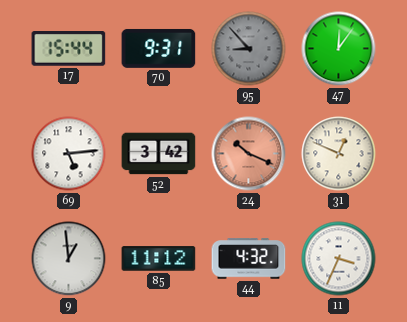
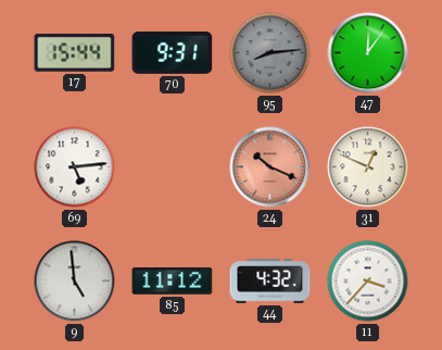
95: 8:53 -> 8:14
52: 3:42 -> none
9: 12:59 -> 4:59
11: 3:34 -> 3:37
